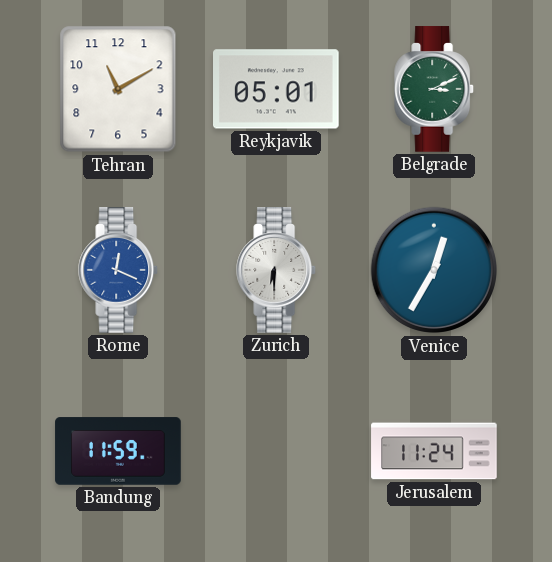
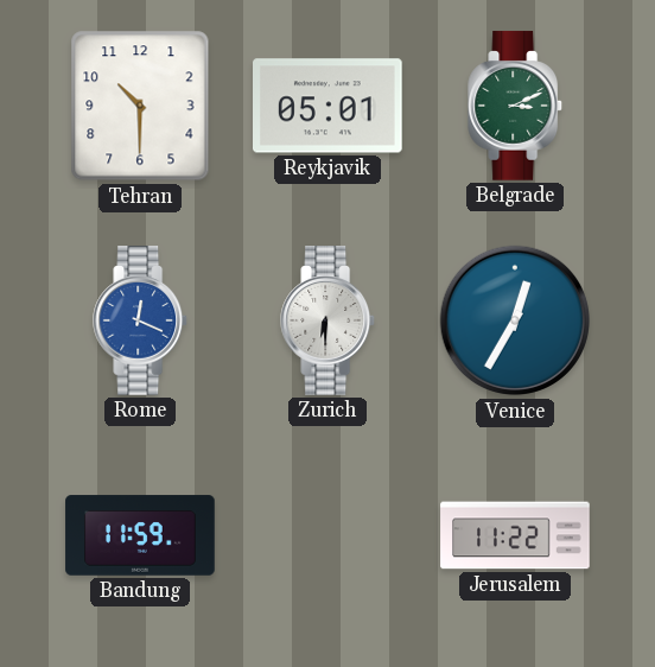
Tehran: 11:10 -> 10:30
Jerusalem: 11:24 -> 11:22
